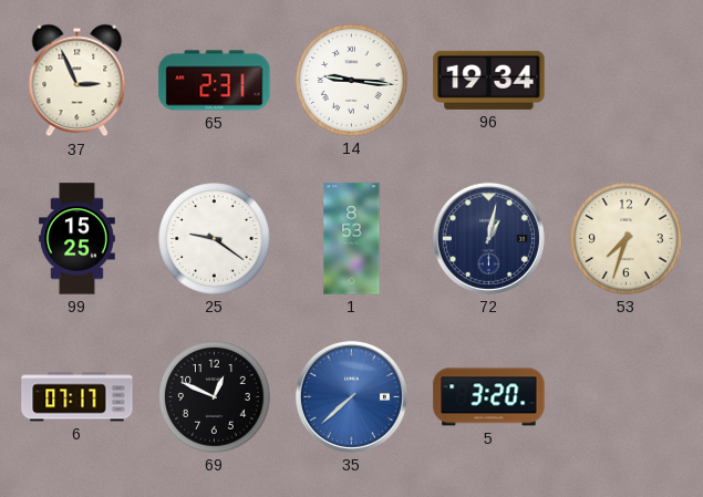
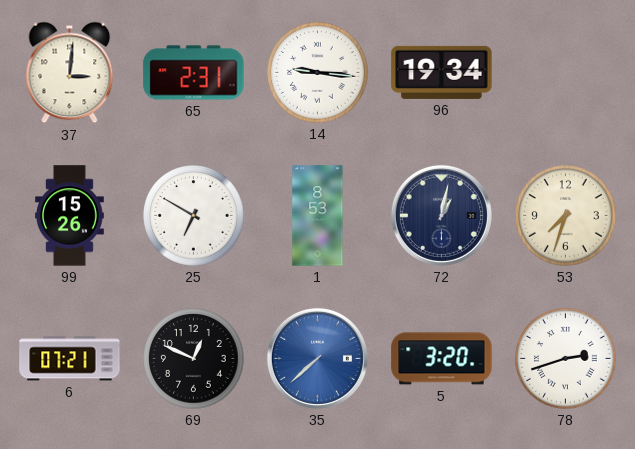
37: 2:56 -> 3:01
99: 15:25 -> 15:26
25: 9:21 -> 6:50
6: 07:17 -> 07:21
78: none -> 2:42
